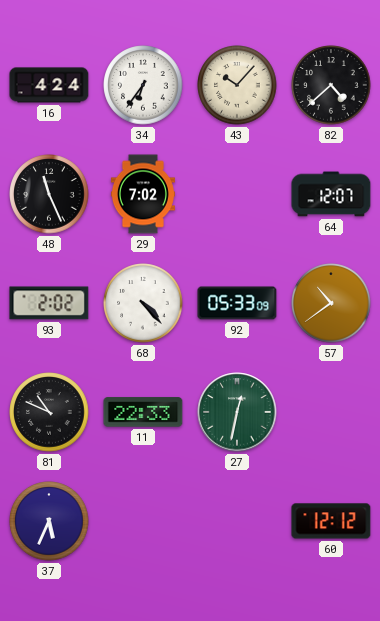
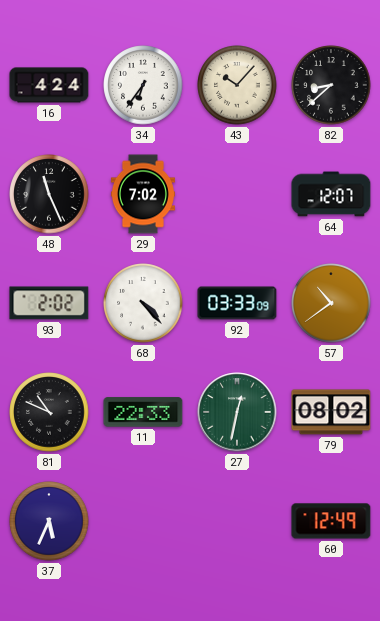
82: 4:38 -> 8:38
92: 05:33 -> 03:33
79: none -> 08:02
60: 12:12 -> 12:49
